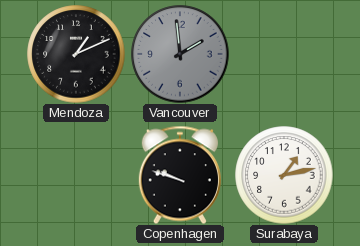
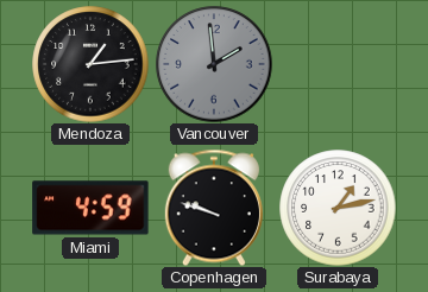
Mendoza: 1:11 -> 1:14
Miami: none -> 4:59
